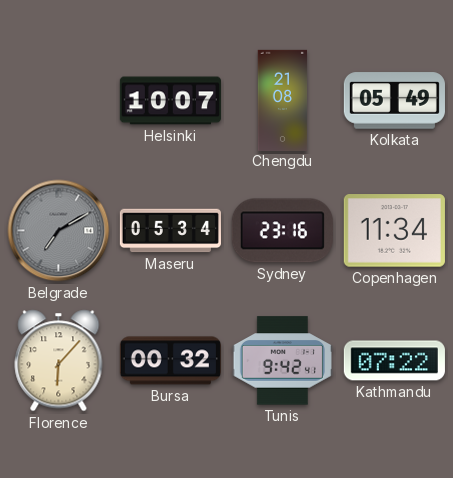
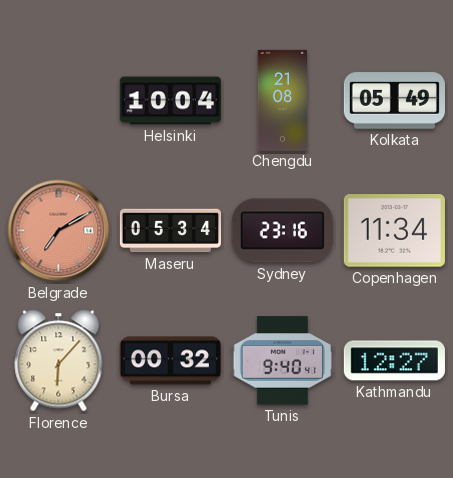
Helsinki: 10:07 -> 10:04
Belgrade dial: grey -> salmon
Tunis: 9:42 -> 9:40
Kathmandu: 07:22 -> 12:27
